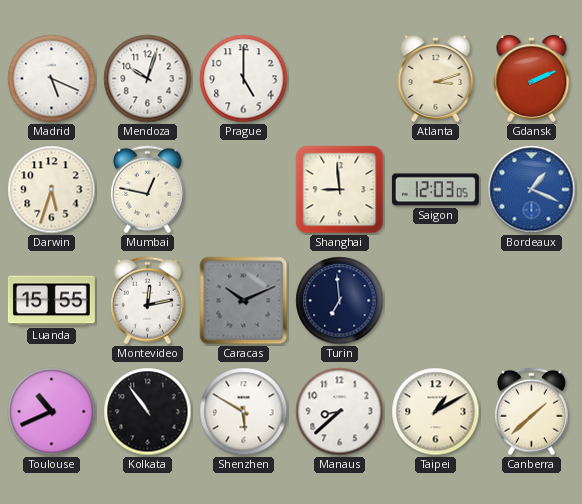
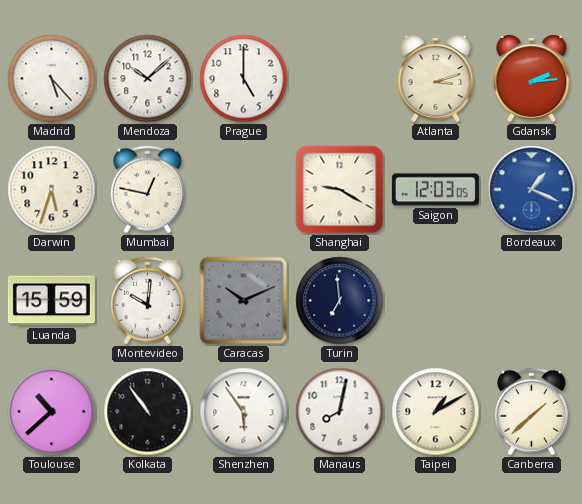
Madrid: 5:19 -> 5:23
Mendoza: 10:03 -> 10:08
Gdansk: 2:11 -> 2:14
Shanghai: 8:59 -> 9:20
Luanda: 15:55 -> 15:59
Montevideo: 12:13 -> 10:01
Toulouse: 10:41 -> 10:38
Shenzhen: 5:50 -> 5:54
Manaus: 8:38 -> 8:02
